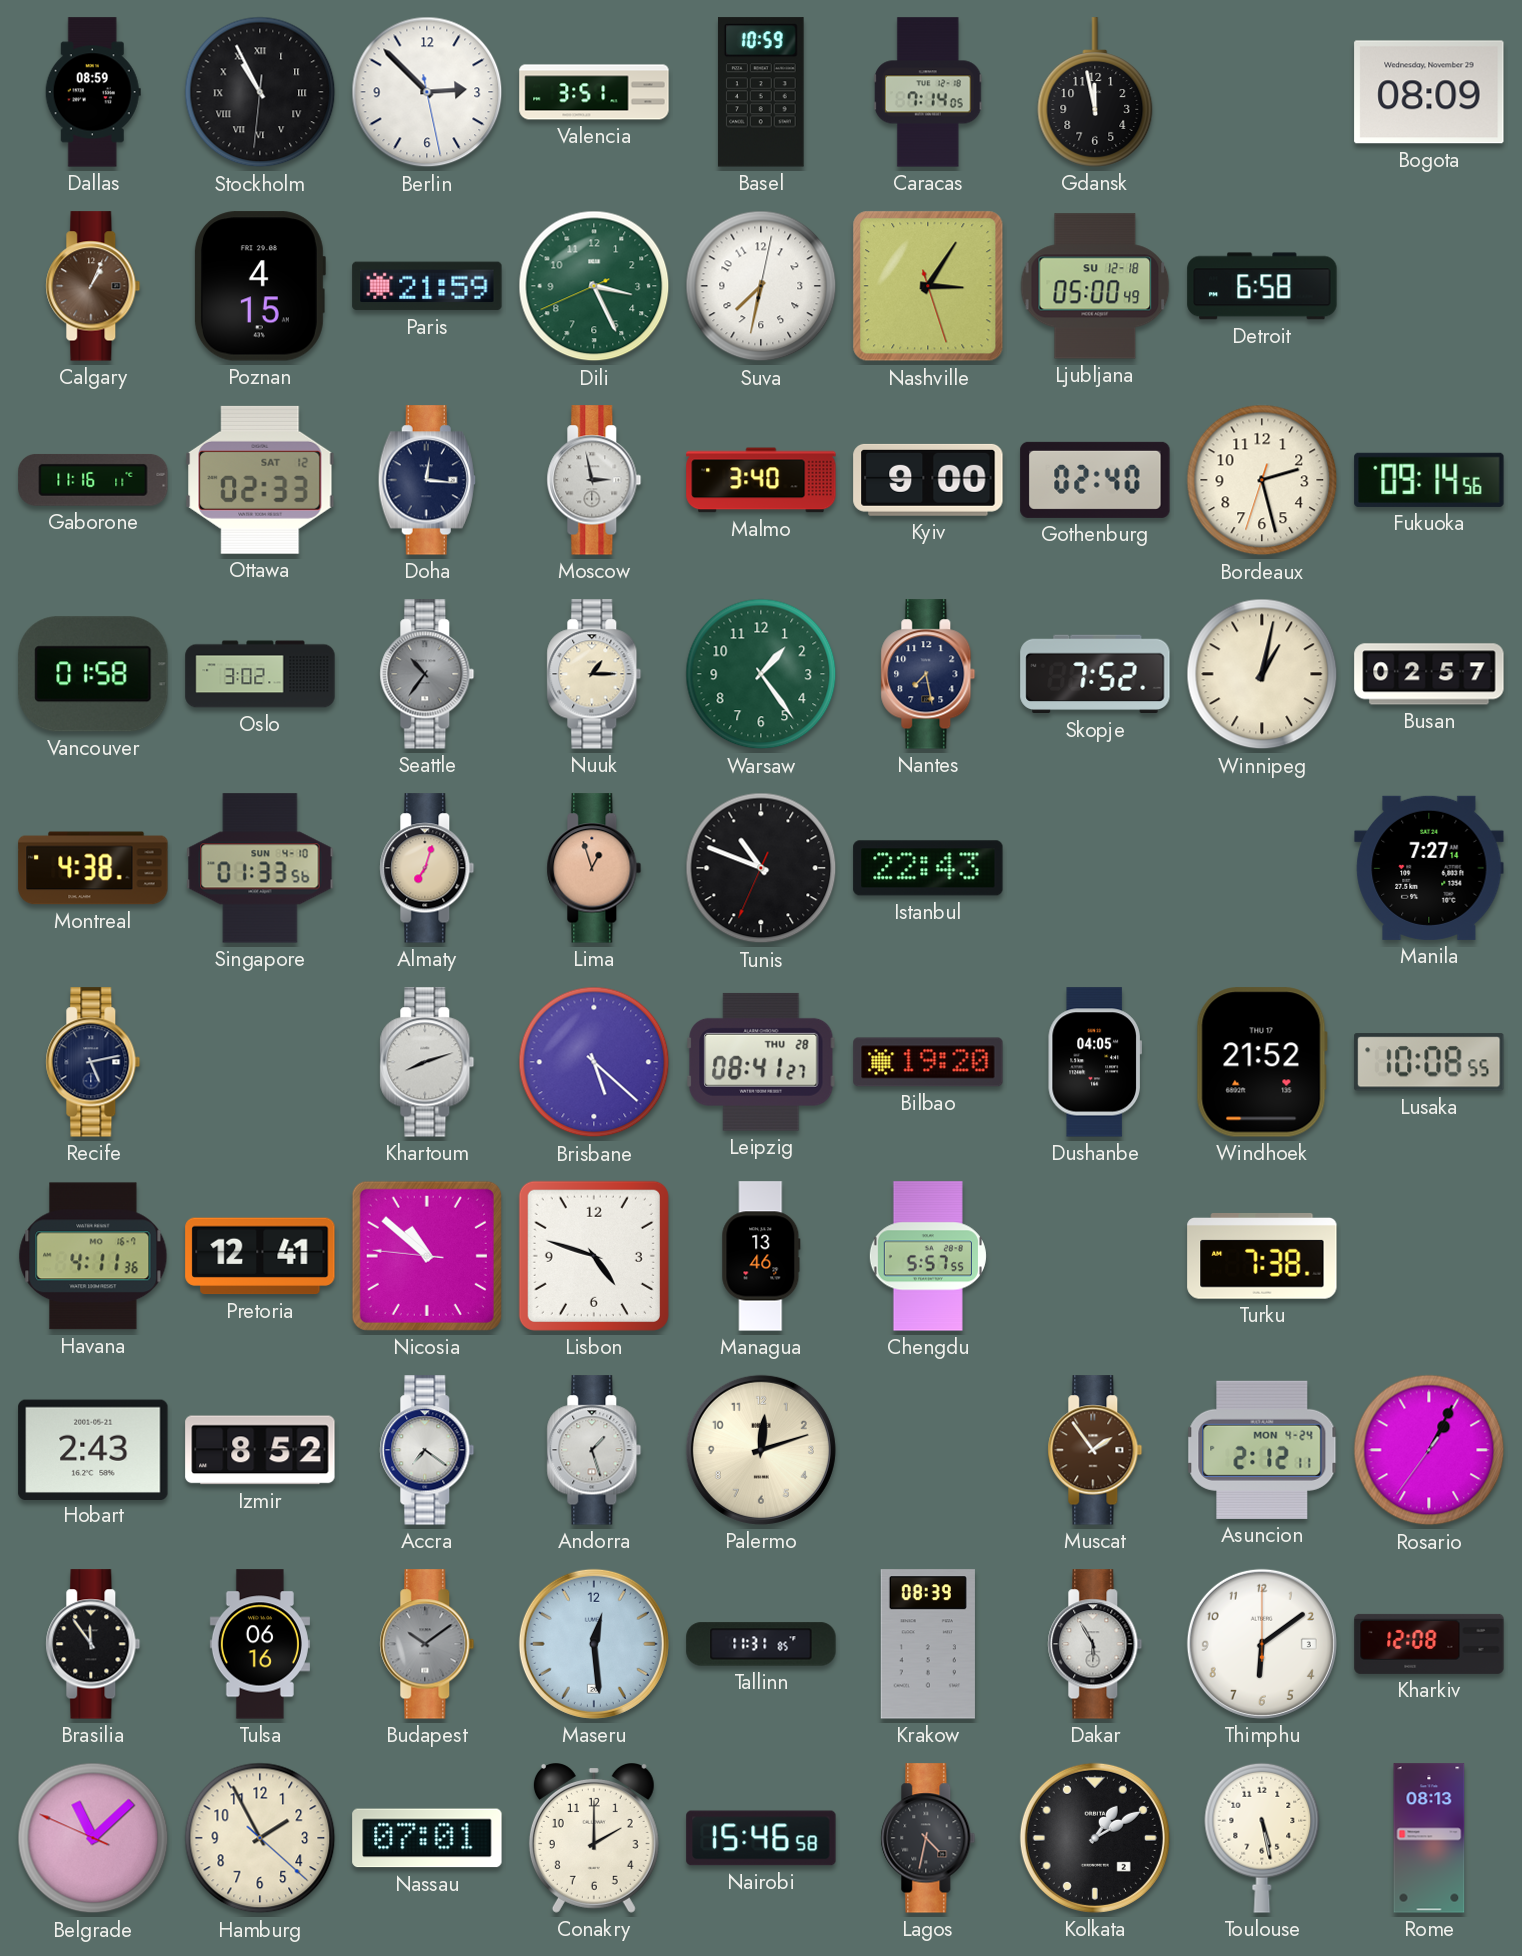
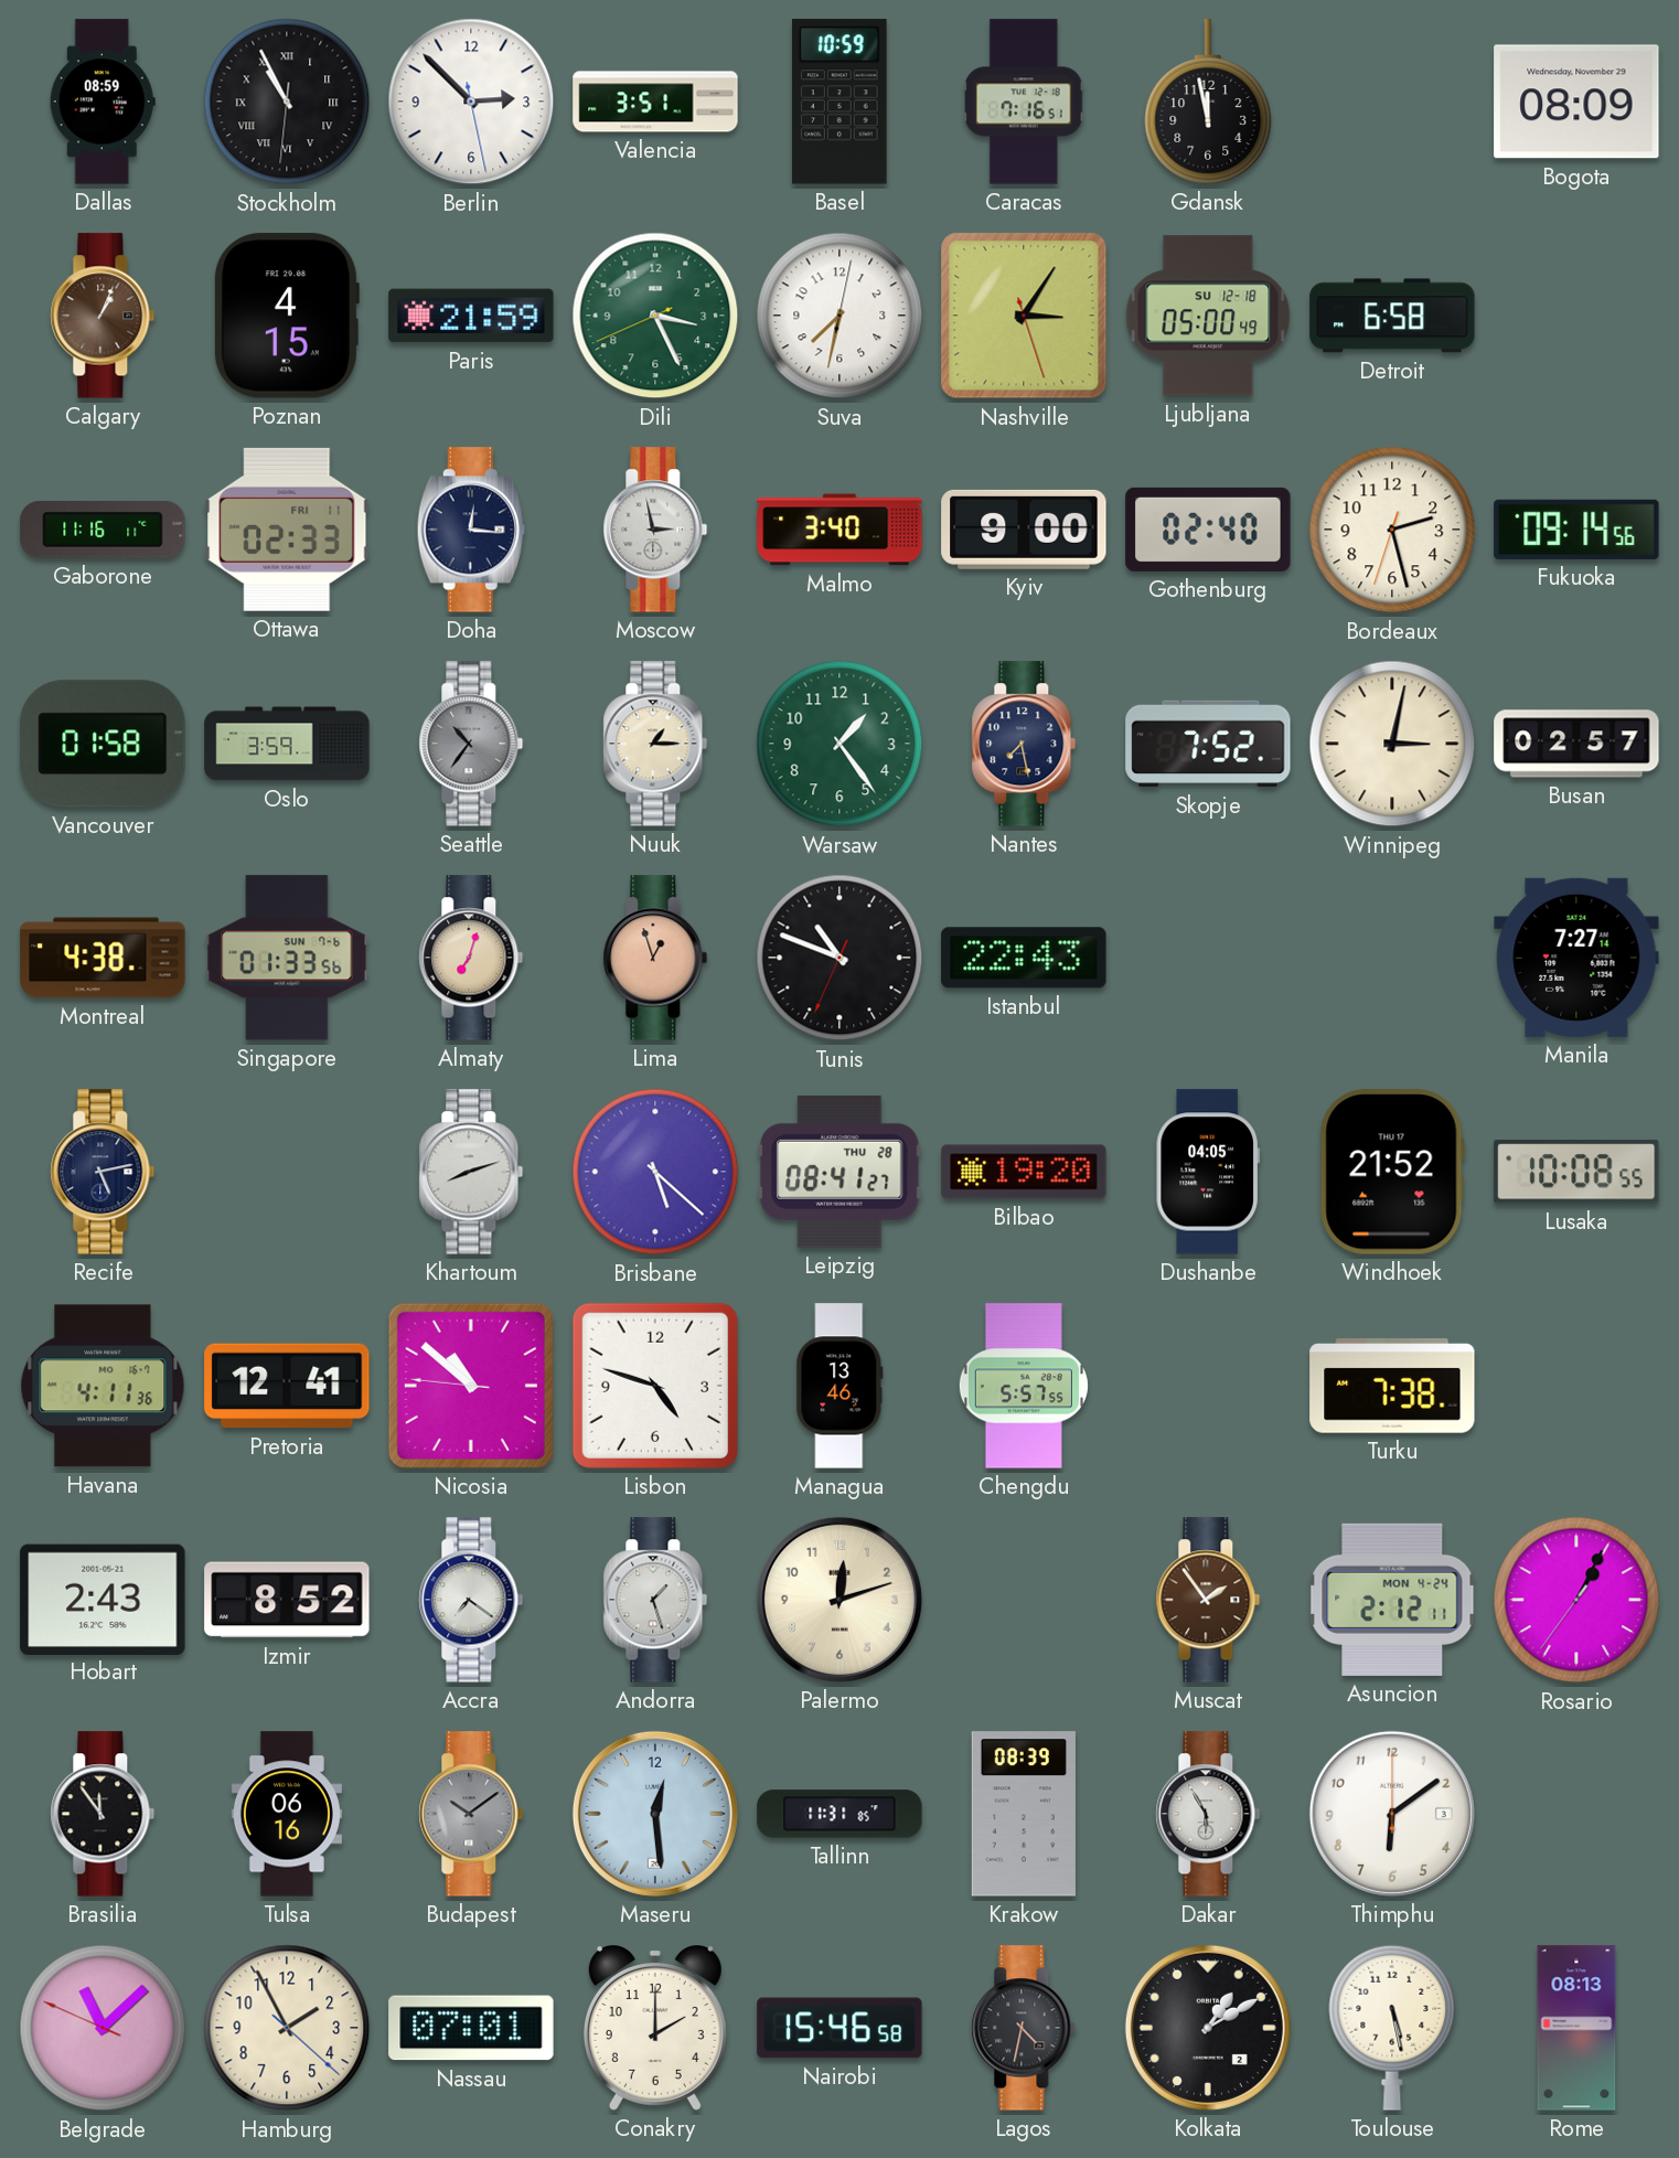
Caracas: 7:14 -> 7:16
Ottawa date: SAT 12 -> FRI 11
Oslo: 3:02 -> 3:59
Winnipeg: 1:02 -> 3:02
Singapore date: SUN 4-10 -> SUN 7-6
Kharkiv: 12:08 -> none
